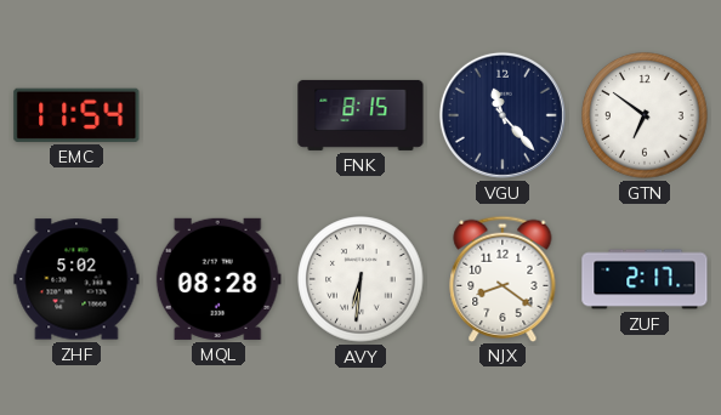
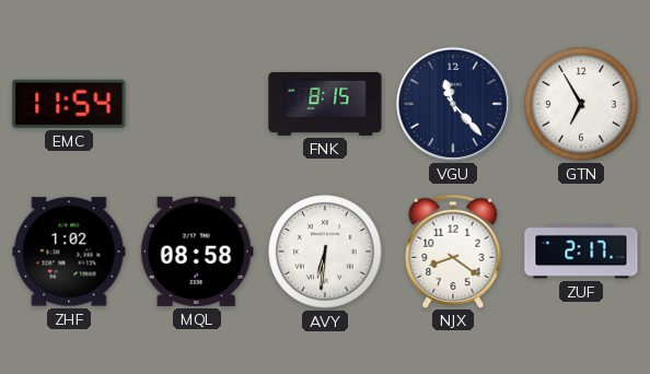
GTN: 6:51 -> 6:55
ZHF: 5:02 -> 1:02
MQL: 08:28 -> 08:58
